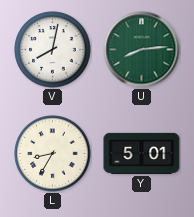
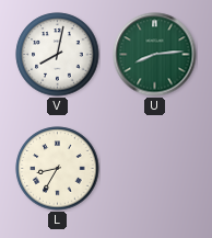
Y: 5:01 -> none
